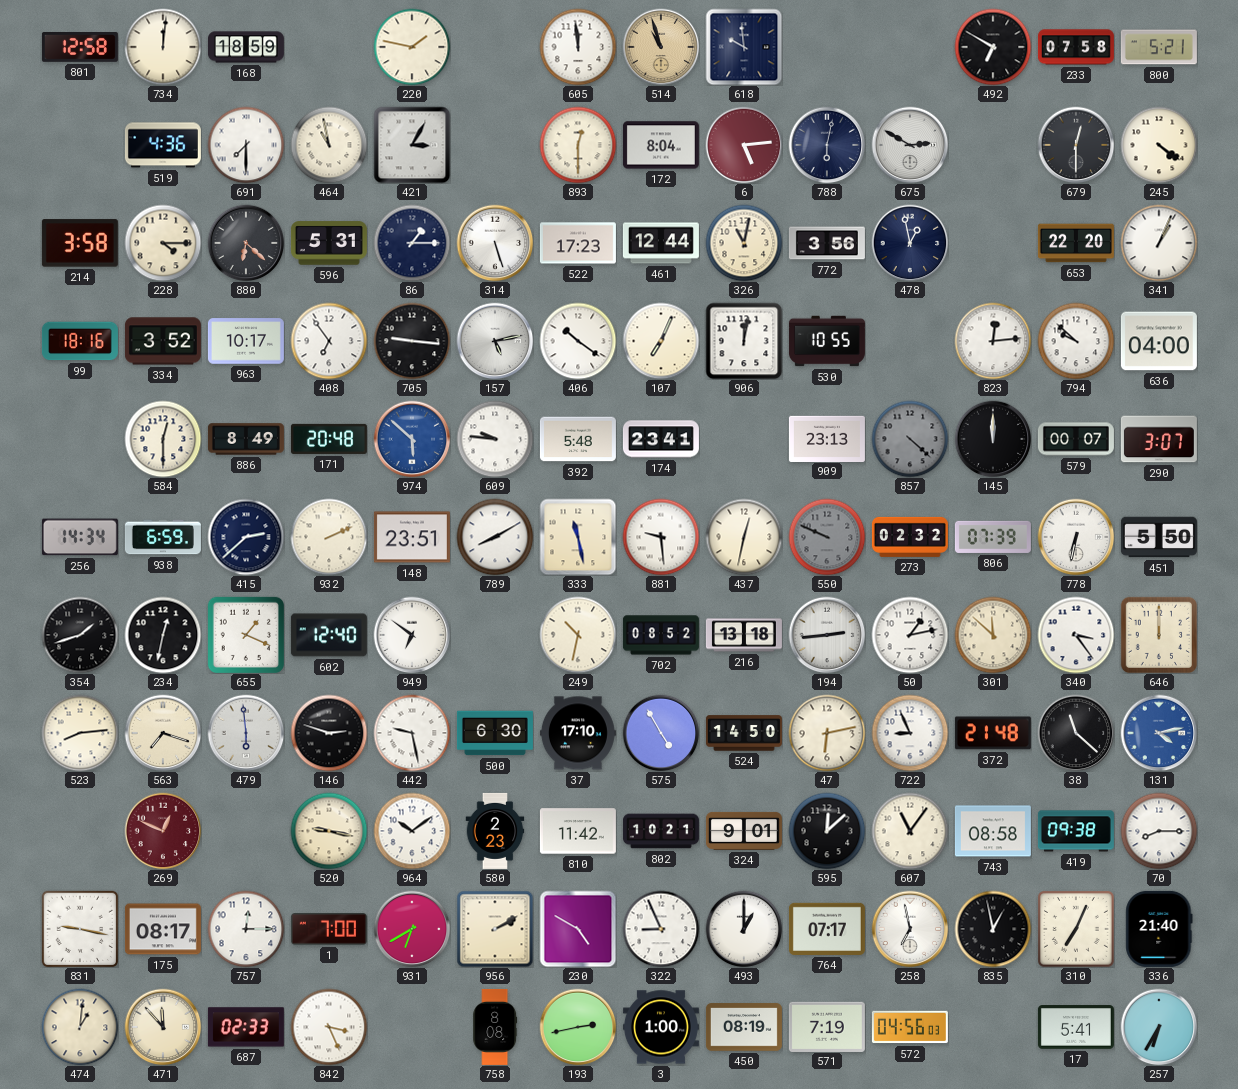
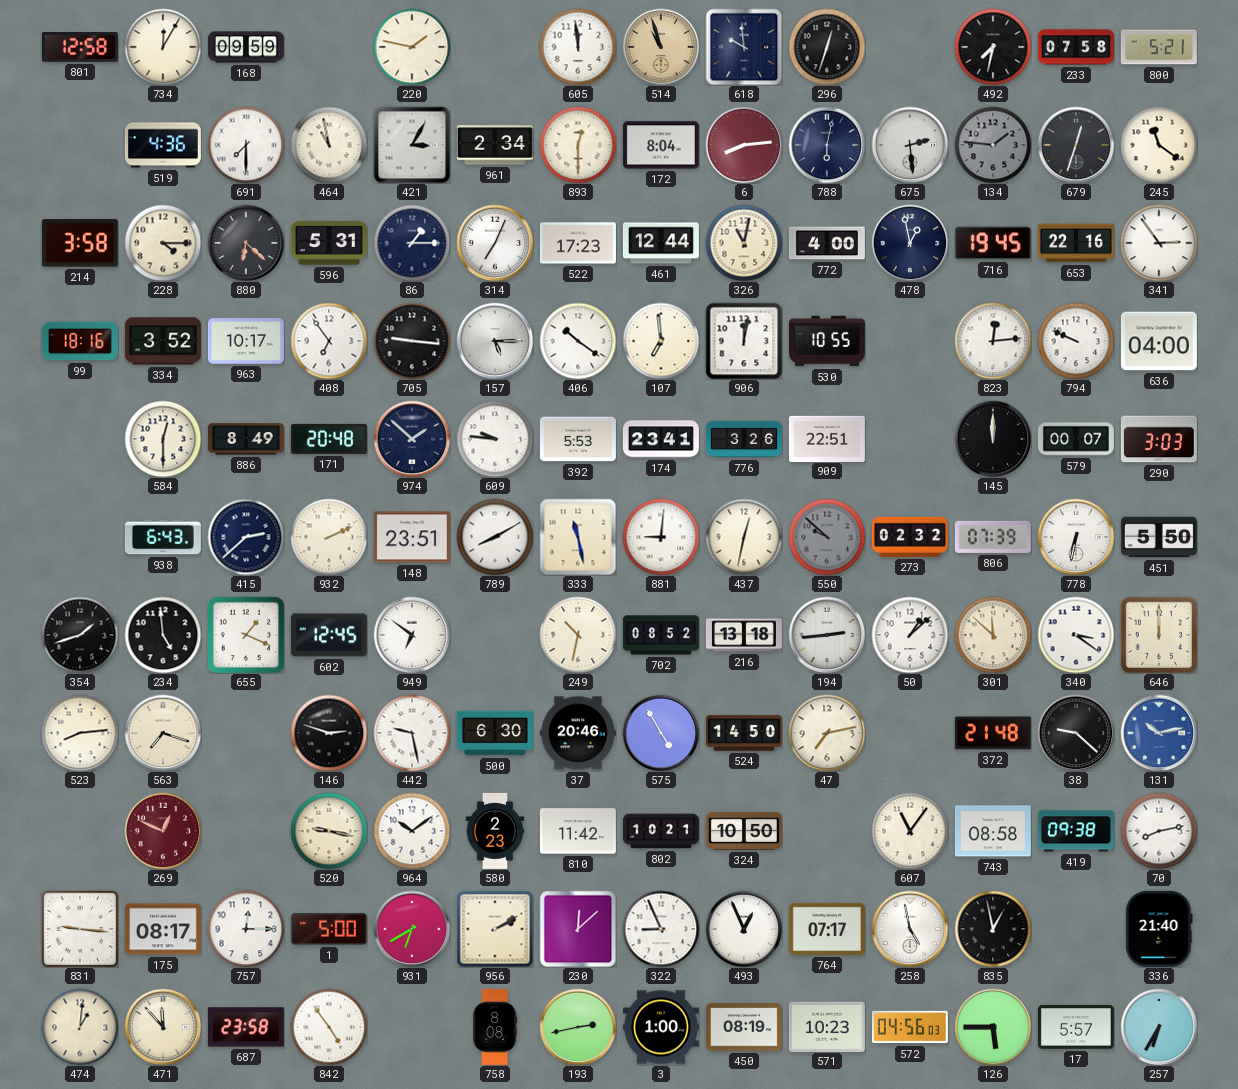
734: 12:01 -> 12:05
168: 18:59 -> 09:59
296: none -> 12:33
492: 6:50 -> 7:32
961: none -> 2:34
6: 5:14 -> 8:14
675: 2:50 -> 2:29
134: none -> 1:46
679: 12:30 -> 12:33
245: 4:21 -> 11:21
314: 5:27 -> 7:04
772: 3:56 -> 4:00
716: none -> 19:45
653: 22:20 -> 22:16
341: 1:04 -> 2:54
157: 5:13 -> 5:15
107: 7:04 -> 6:59
794: 9:52 -> 9:49
974: 5:52 -> 1:52
974 dial: blue -> navy
392: 5:48 -> 5:53
776: none -> 3:26
909: 23:13 -> 22:51
857: 4:22 -> none
290: 3:07 -> 3:03
256: 14:34 -> none
938: 6:59 -> 6:43
881: 9:29 -> 9:01
550: 9:49 -> 9:52
234: 12:32 -> 4:59
602: 12:40 -> 12:45
50: 1:13 -> 1:08
340: 3:24 -> 3:21
479: 5:59 -> none
37: 17:10 -> 20:46
47: 6:13 -> 7:13
722: 8:56 -> none
38: 11:22 -> 9:22
131: 4:13 -> 10:13
324: 9:01 -> 10:50
595: 12:08 -> none
70: 8:15 -> 8:13
831: 9:17 -> 9:16
1: 7:00 -> 5:00
230: 4:50 -> 12:08
493: 1:00 -> 12:56
258: 6:58 -> 4:58
310: 7:04 -> none
687: 02:33 -> 23:58
842: 3:26 -> 4:54
571: 7:19 -> 10:23
126: none -> 5:45
17: 5:41 -> 5:57
